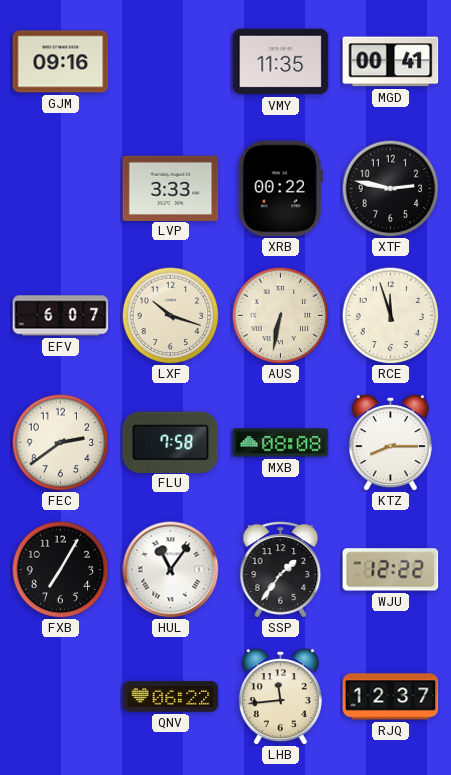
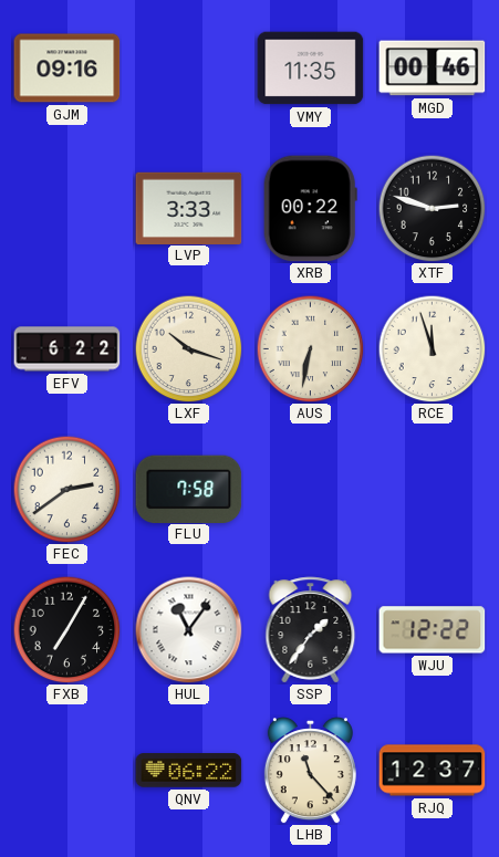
MGD: 00:41 -> 00:46
XTF: 2:47 -> 2:48
EFV: 6:07 -> 6:22
MXB: 08:08 -> none
KTZ: 8:15 -> none
LHB: 11:44 -> 11:23
